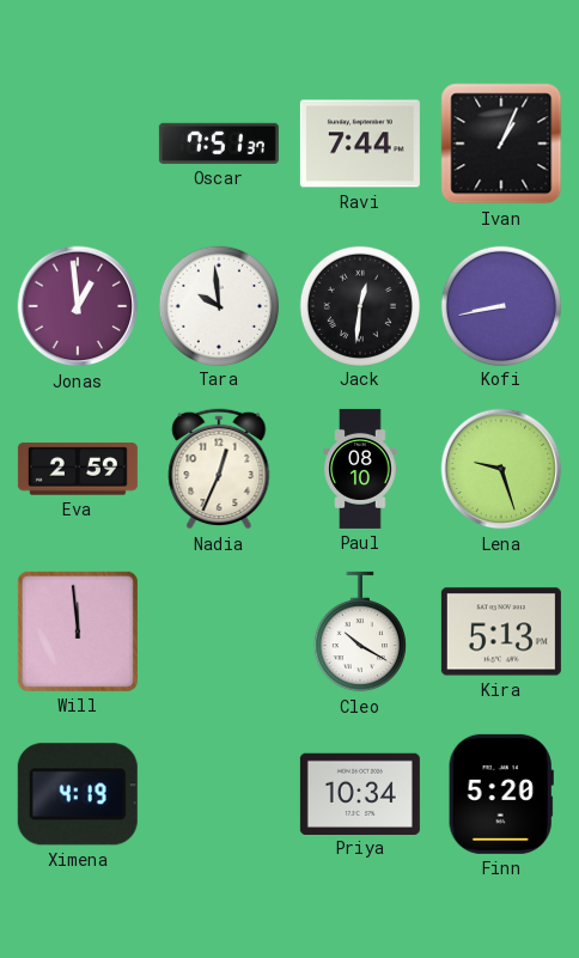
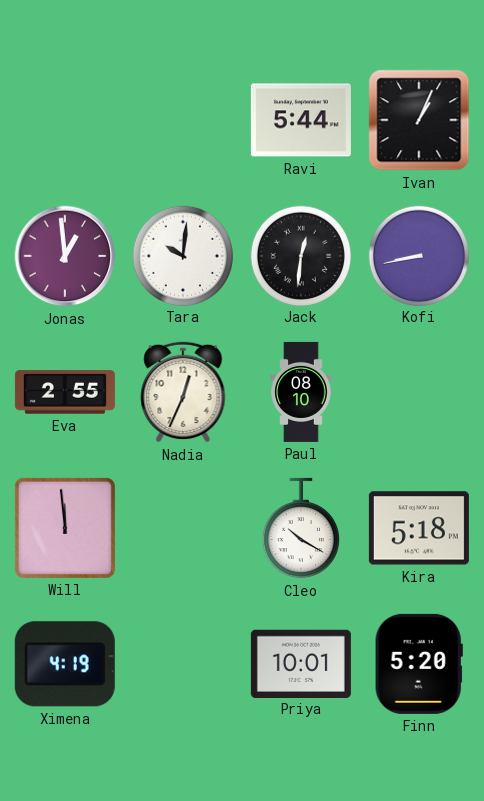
Oscar: 7:51 -> none
Ravi: 7:44 -> 5:44
Tara: 9:59 -> 10:01
Eva: 2:59 -> 2:55
Lena: 9:27 -> none
Kira: 5:13 -> 5:18
Priya: 10:34 -> 10:01
